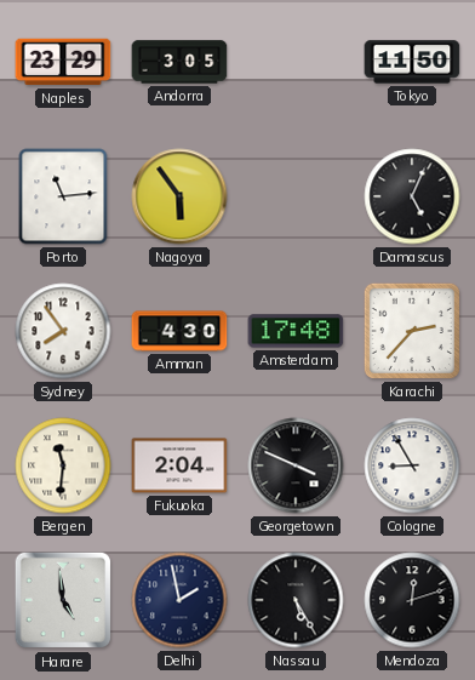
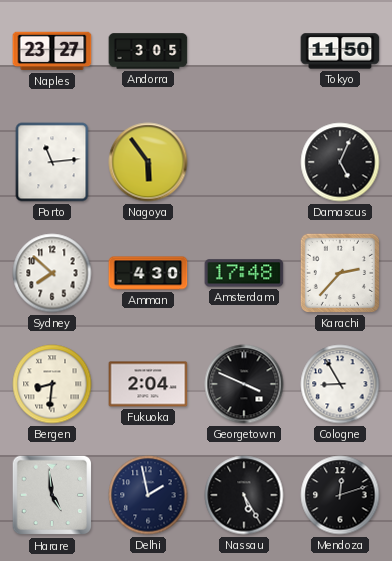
Naples: 23:29 -> 23:27
Sydney: 7:54 -> 7:52
Bergen: 11:31 -> 8:31
